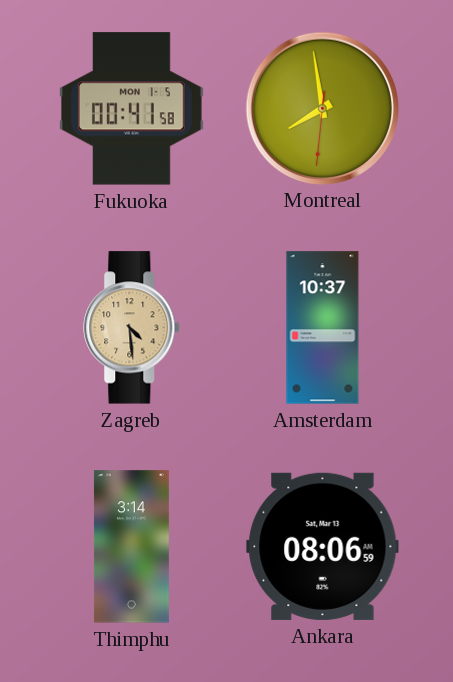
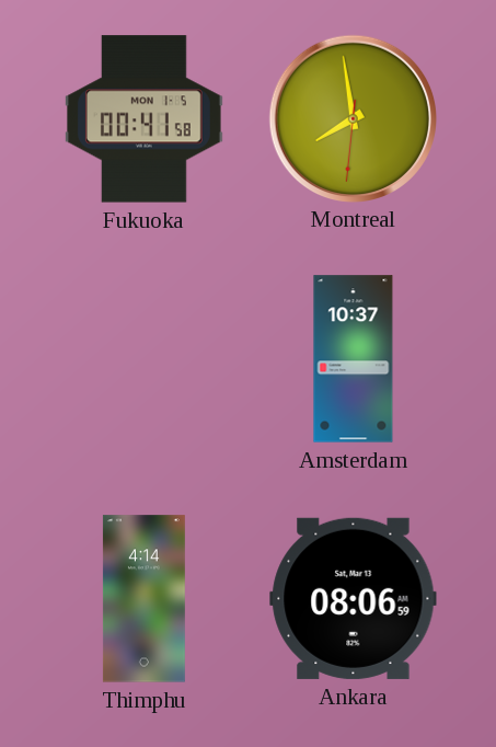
Zagreb: 4:29 -> none
Thimphu: 3:14 -> 4:14
